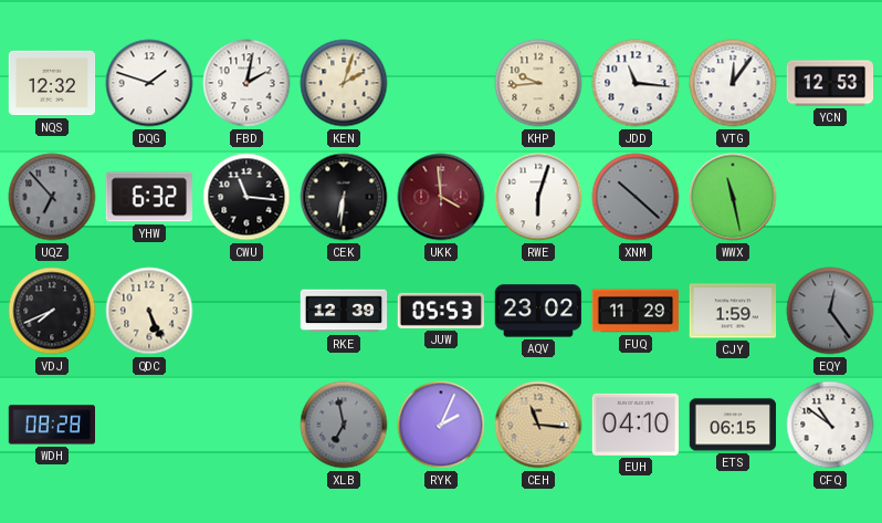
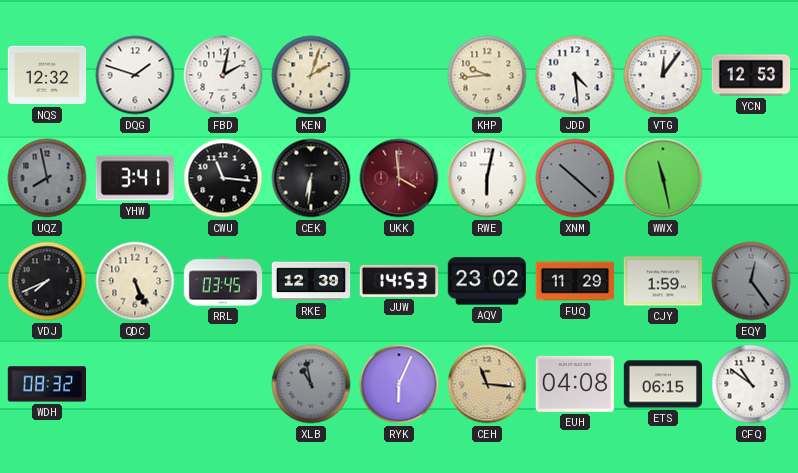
JDD: 11:16 -> 4:29
UQZ: 6:53 -> 7:58
YHW: 6:32 -> 3:41
RWE: 6:03 -> 6:02
RRL: none -> 03:45
JUW: 05:53 -> 14:53
WDH: 08:28 -> 08:32
XLB: 6:58 -> 10:58
RYK: 2:04 -> 6:04
EUH: 04:10 -> 04:08
